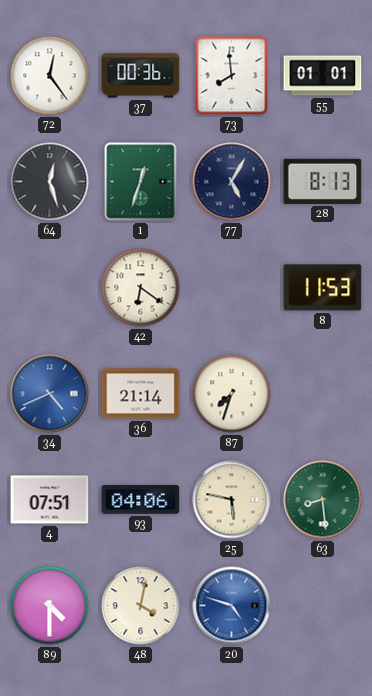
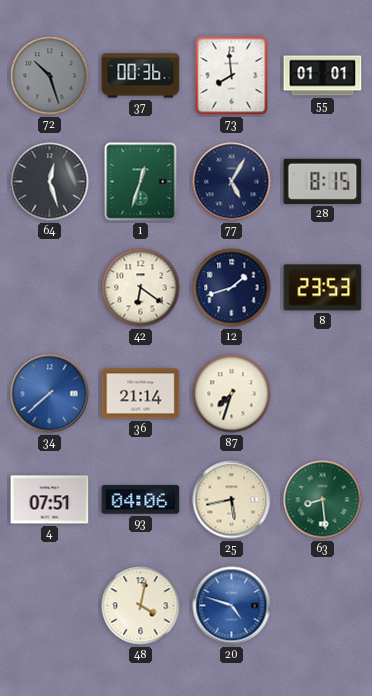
72: 12:24 -> 10:27
72 dial: white -> grey
28: 8:13 -> 8:15
12: none -> 1:42
8: 11:53 -> 23:53
34: 4:41 -> 7:38
25: 5:47 -> 5:43
89: 4:30 -> none
